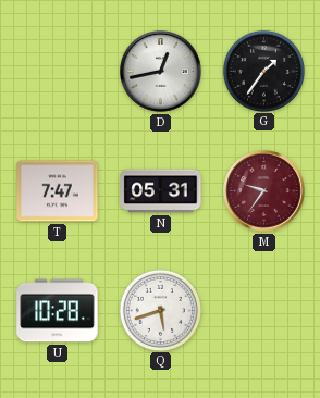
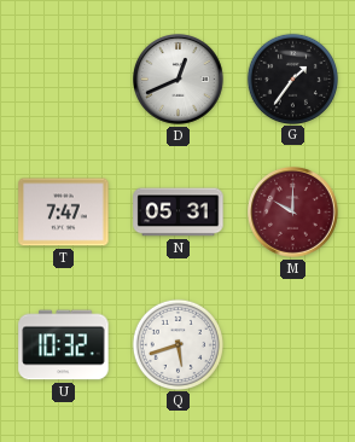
D: 12:43 -> 12:41
M: 9:36 -> 10:00
U: 10:28 -> 10:32
